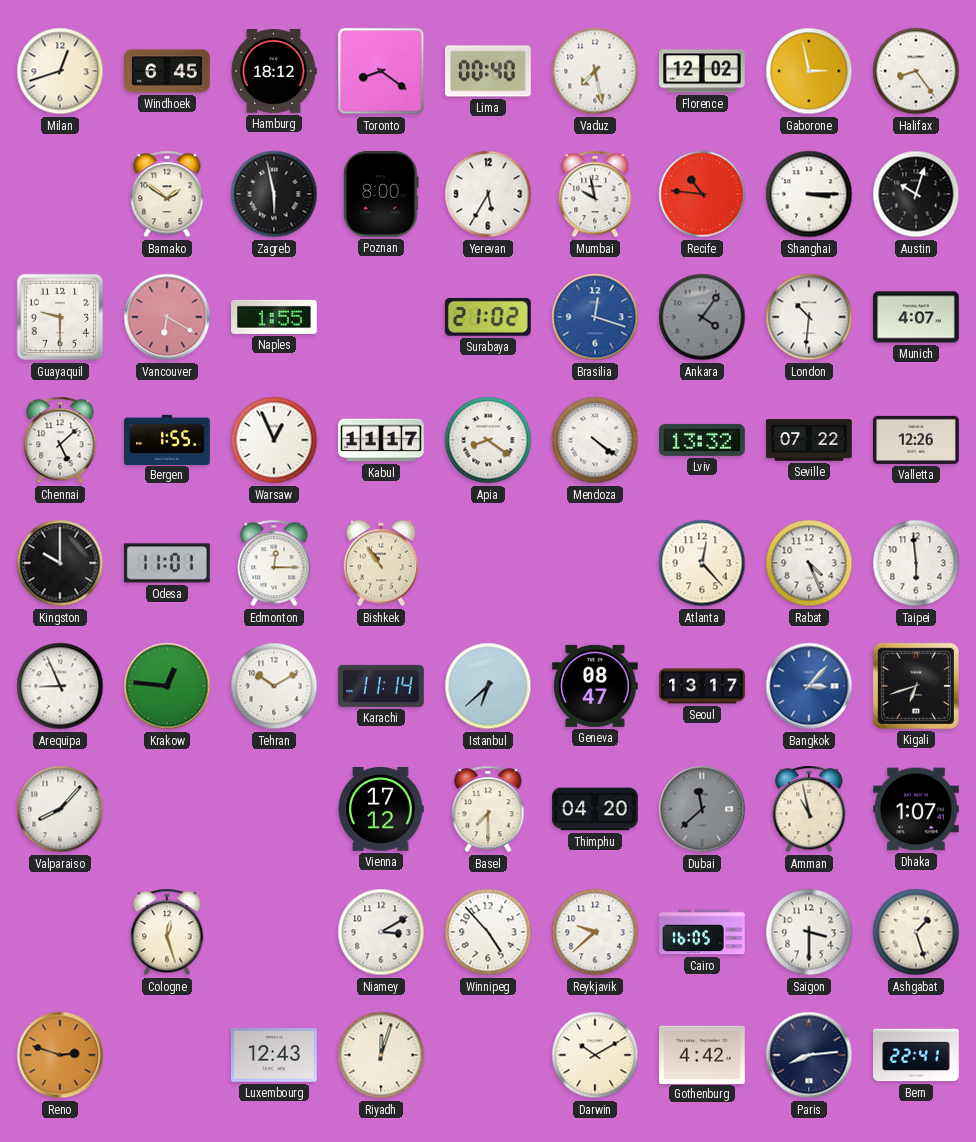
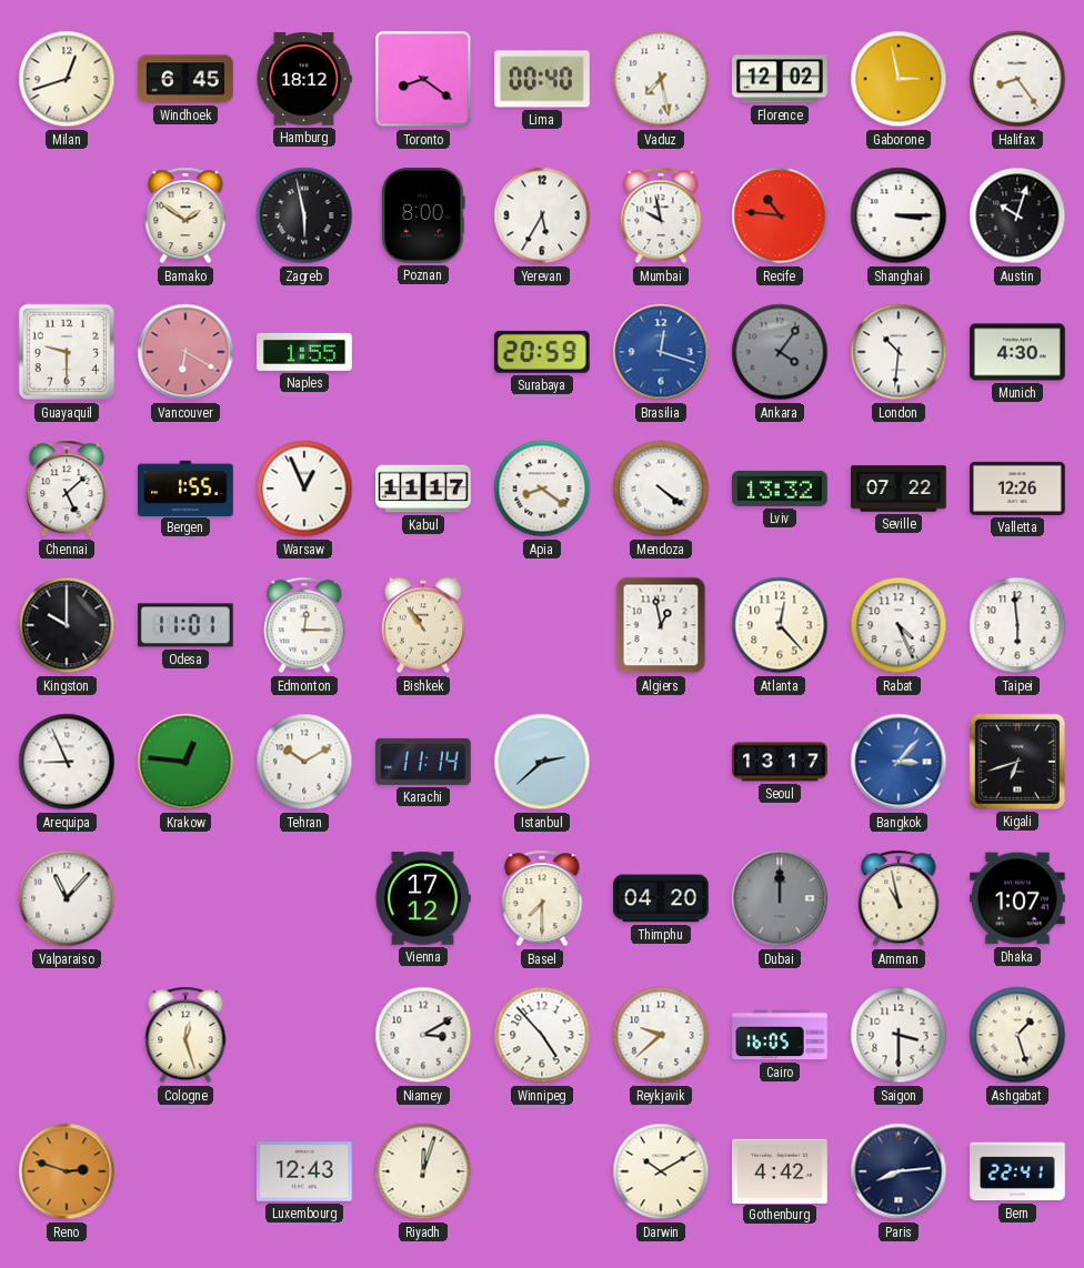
Surabaya: 21:02 -> 20:59
Munich: 4:07 -> 4:30
Algiers: none -> 12:58
Istanbul: 6:38 -> 2:38
Geneva: 08:47 -> none
Valparaiso: 8:07 -> 11:07
Dubai: 11:38 -> 12:00
